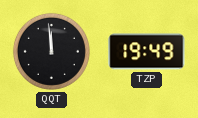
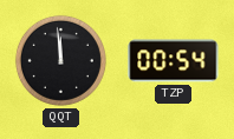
TZP: 19:49 -> 00:54
